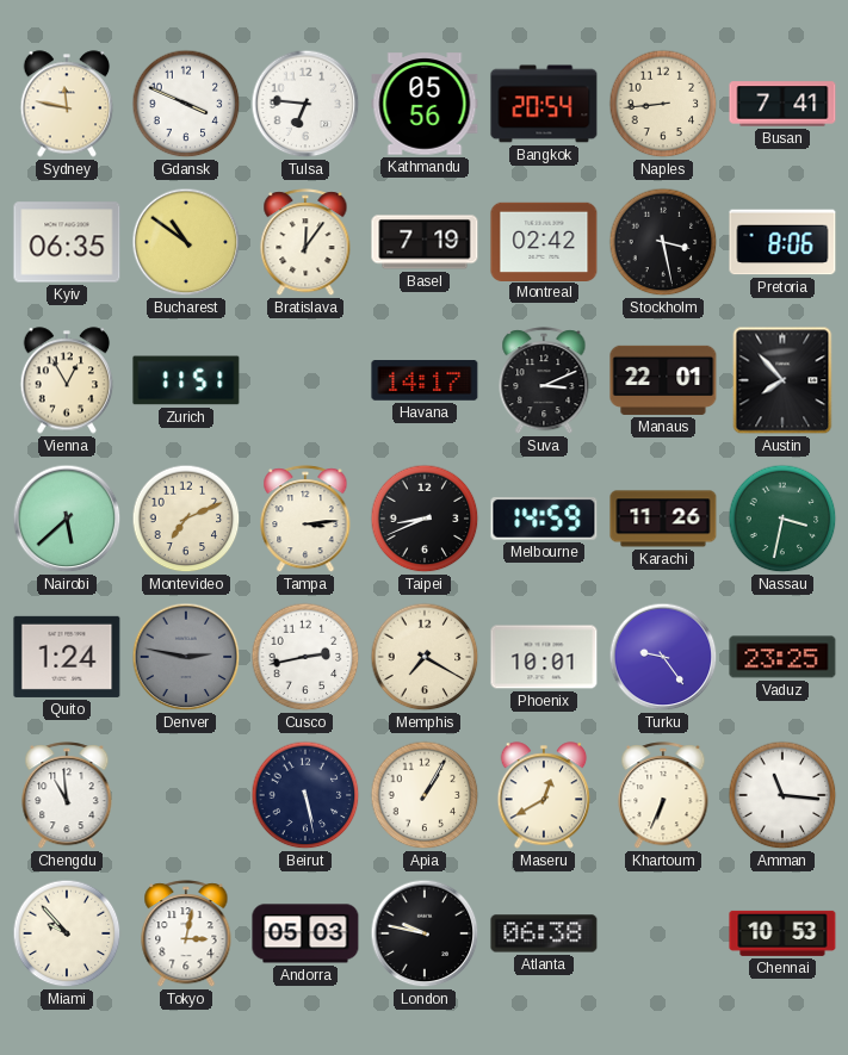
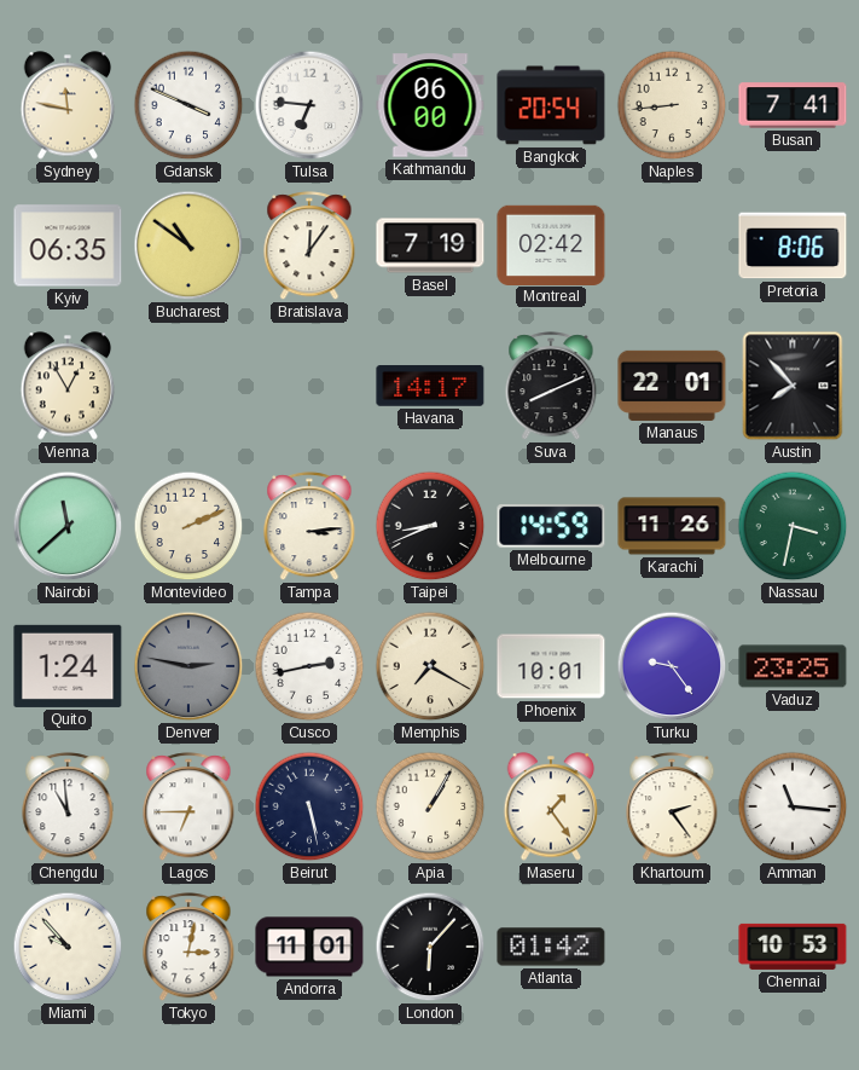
Kathmandu: 05:56 -> 06:00
Stockholm: 3:28 -> none
Zurich: 11:51 -> none
Suva: 3:11 -> 8:11
Nairobi: 5:38 -> 11:38
Montevideo: 7:11 -> 2:11
Lagos: none -> 6:45
Maseru: 12:40 -> 1:24
Khartoum: 6:34 -> 2:24
Andorra: 05:03 -> 11:01
London: 9:47 -> 6:07
Atlanta: 06:38 -> 01:42
